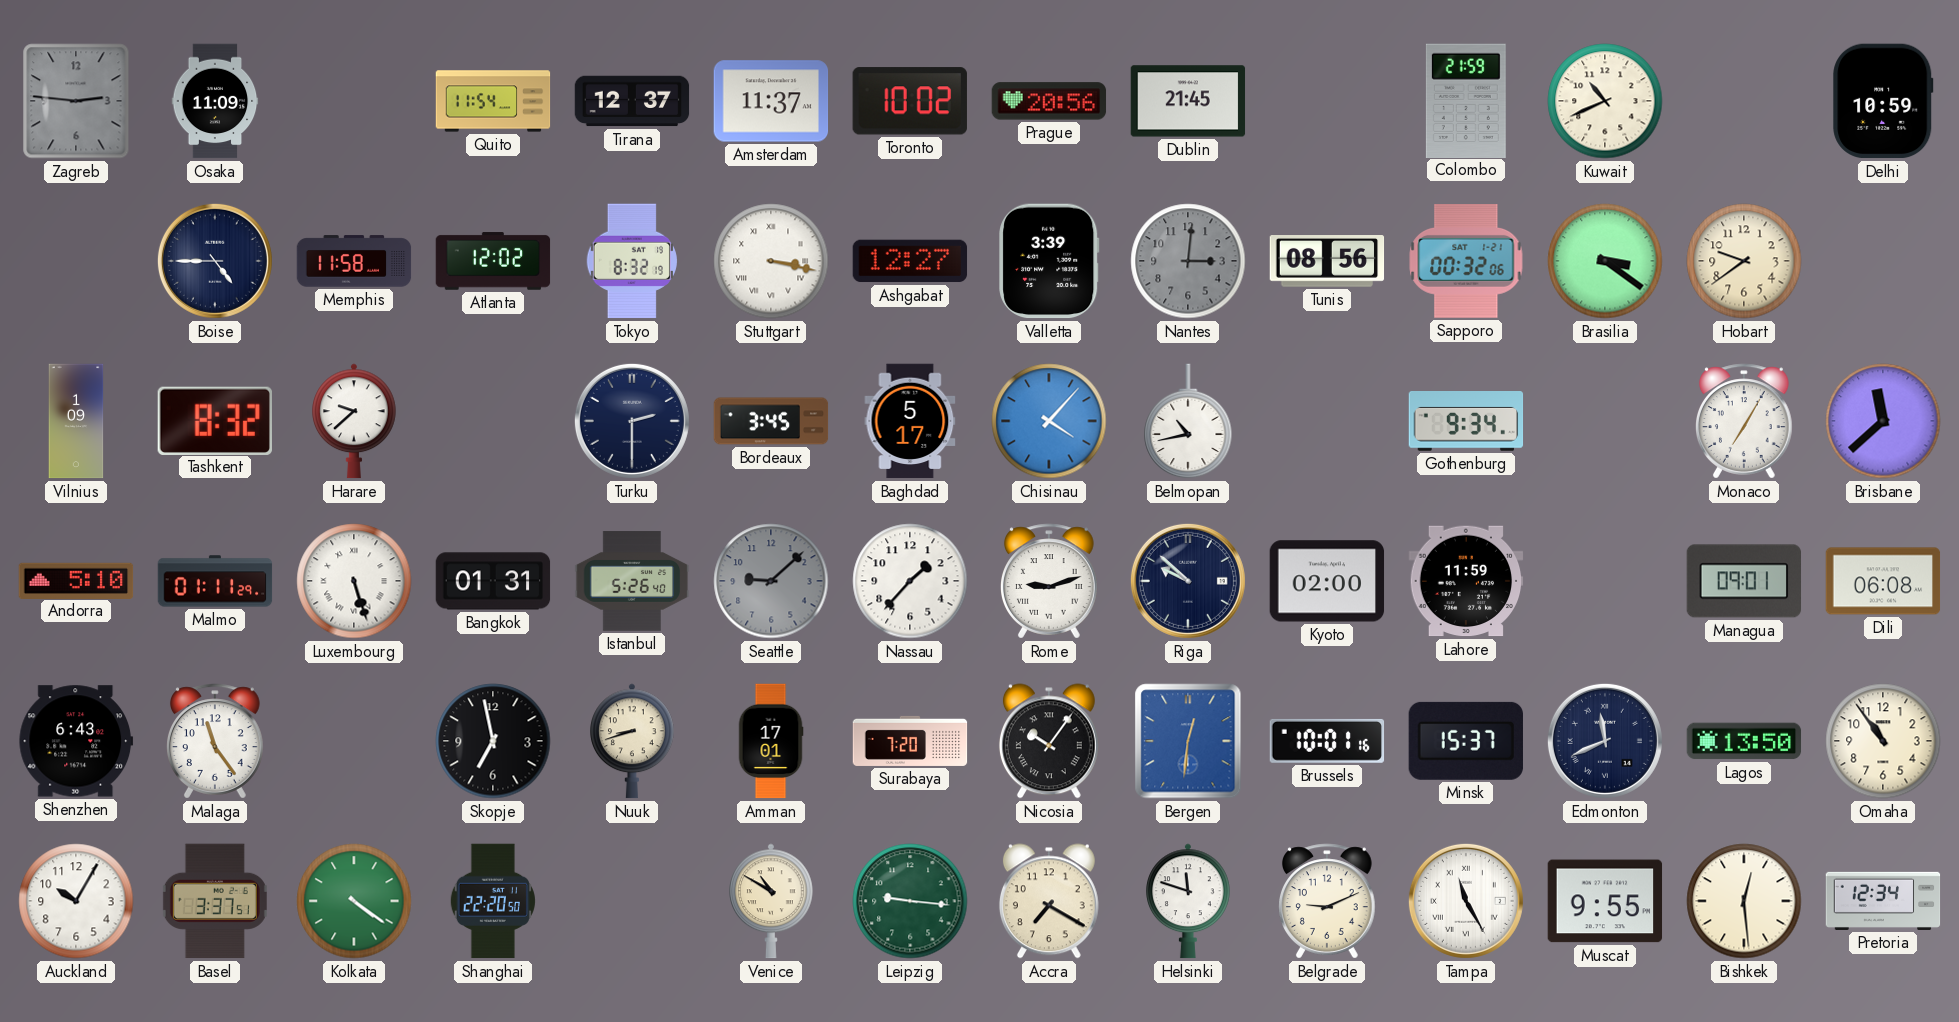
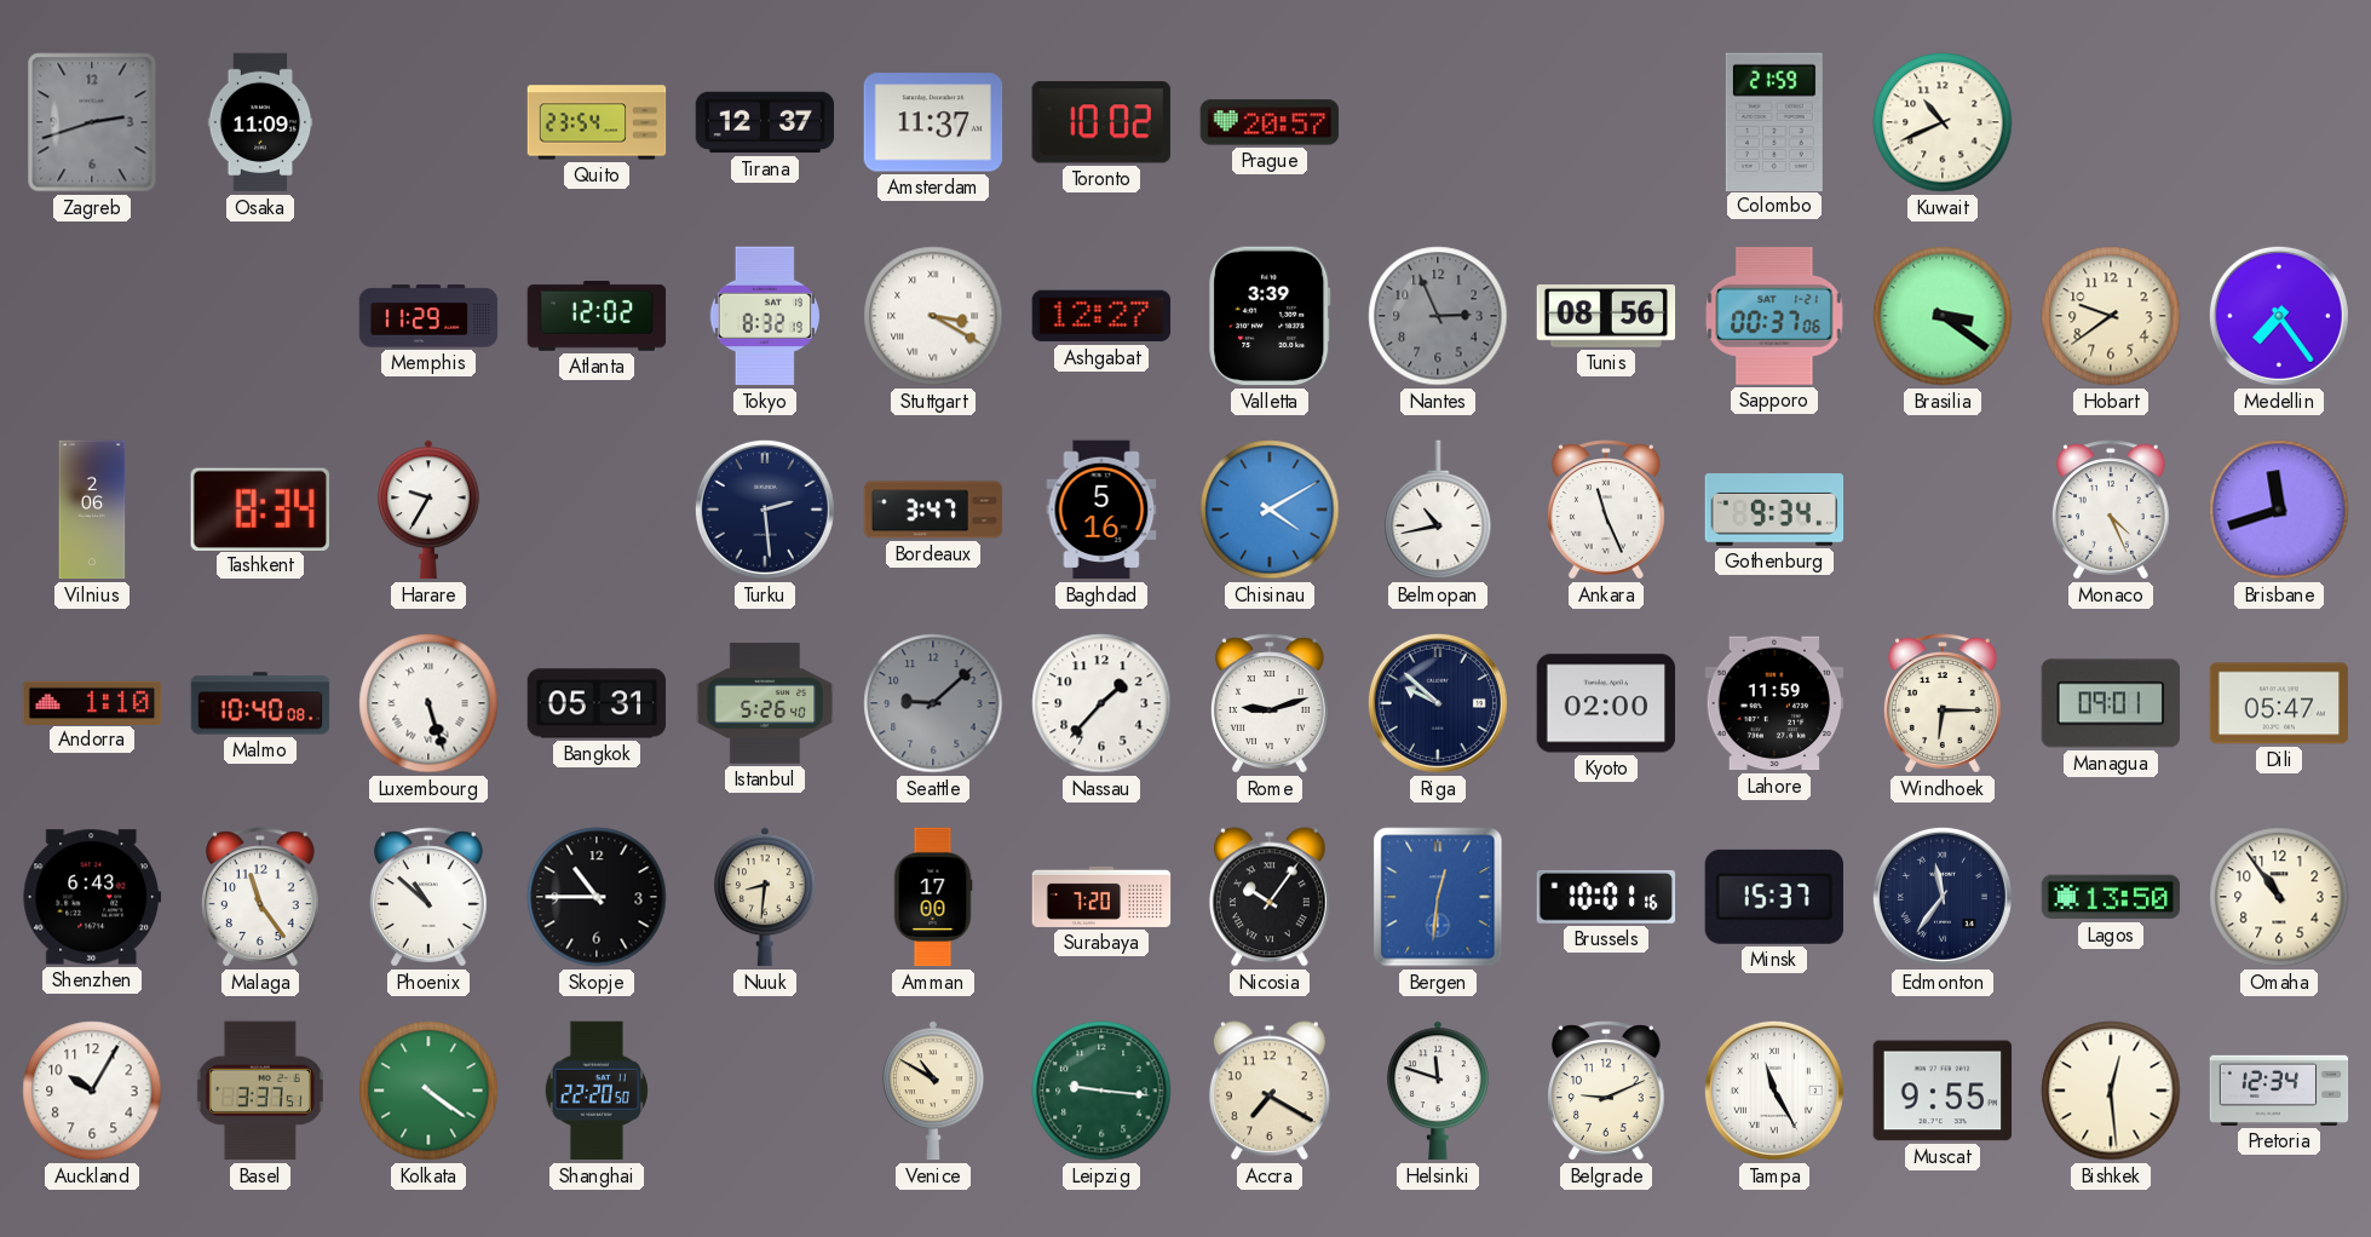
Zagreb: 2:46 -> 2:42
Quito: 11:54 -> 23:54
Prague: 20:56 -> 20:57
Dublin: 21:45 -> none
Delhi: 10:59 -> none
Boise: 4:45 -> none
Memphis: 11:58 -> 11:29
Stuttgart: 3:17 -> 3:20
Nantes: 3:01 -> 2:56
Sapporo: 00:32 -> 00:37
Medellin: none -> 7:24
Vilnius: 1:09 -> 2:06
Tashkent: 8:32 -> 8:34
Harare: 9:38 -> 9:35
Turku: 2:30 -> 2:29
Bordeaux: 3:45 -> 3:47
Baghdad: 5:17 -> 5:16
Chisinau: 4:07 -> 4:10
Ankara: none -> 11:26
Monaco: 7:05 -> 4:26
Brisbane: 11:38 -> 11:42
Andorra: 5:10 -> 1:10
Malmo: 01:11 -> 10:40
Bangkok: 01:31 -> 05:31
Windhoek: none -> 6:15
Dili: 06:08 -> 05:47
Phoenix: none -> 10:52
Skopje: 6:58 -> 10:45
Nuuk: 8:42 -> 8:31
Amman: 17:01 -> 17:00
Edmonton: 11:41 -> 11:36
